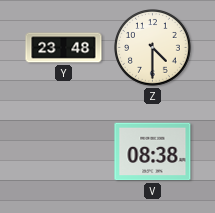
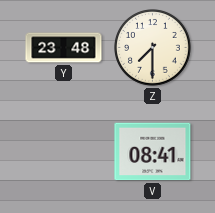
Z: 4:30 -> 7:30
V: 08:38 -> 08:41
